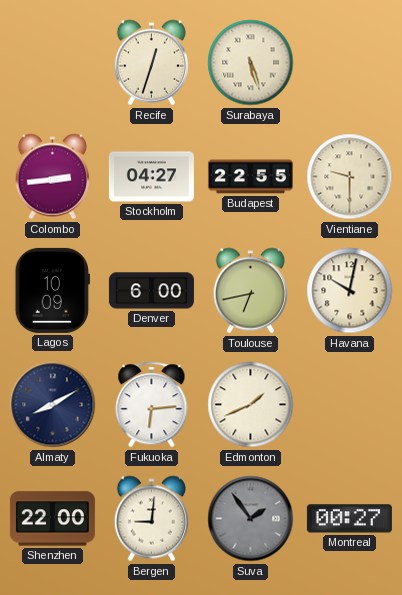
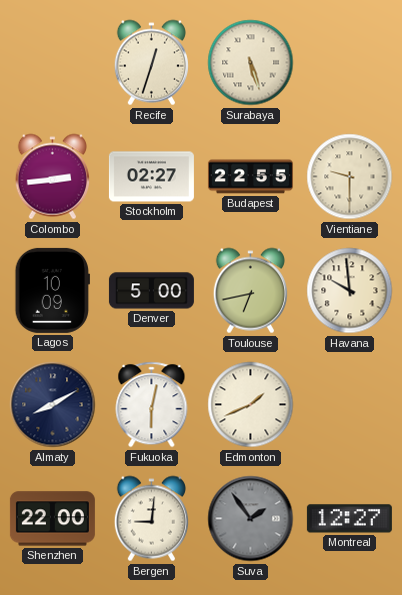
Stockholm: 04:27 -> 02:27
Denver: 6:00 -> 5:00
Havana: 10:02 -> 9:59
Fukuoka: 6:14 -> 6:02
Montreal: 00:27 -> 12:27
